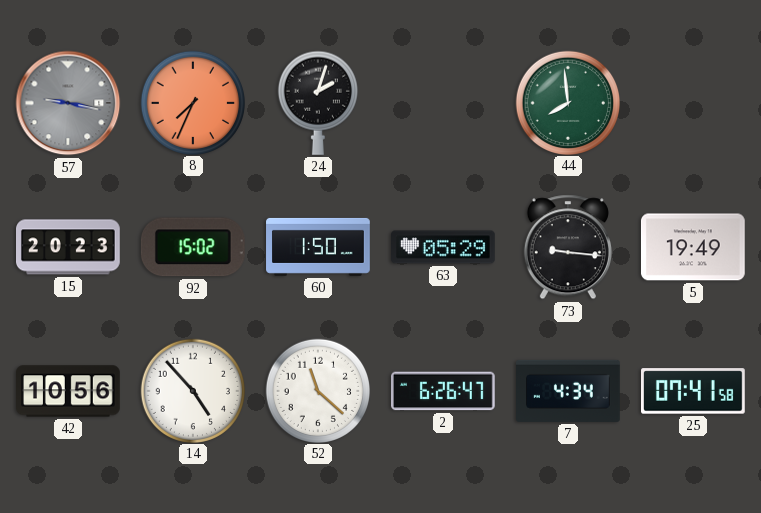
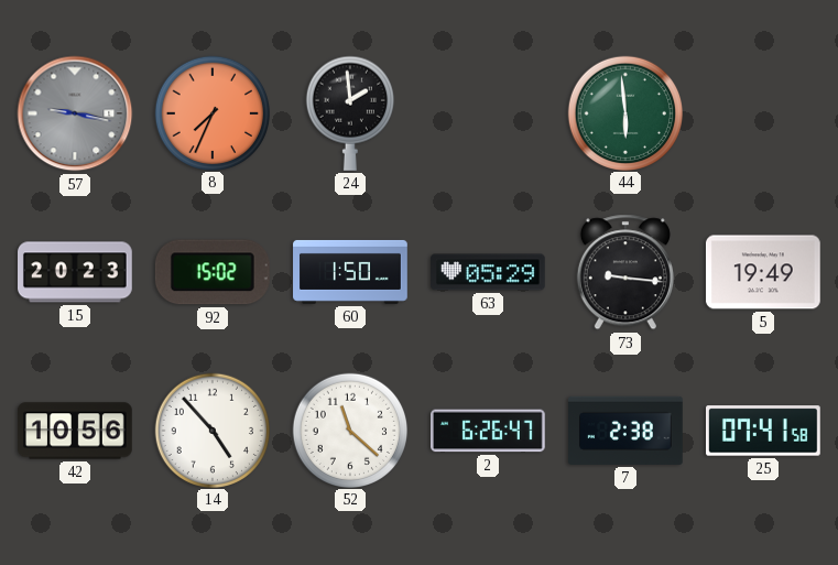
24: 2:03 -> 1:59
44: 7:59 -> 5:59
7: 4:34 -> 2:38
